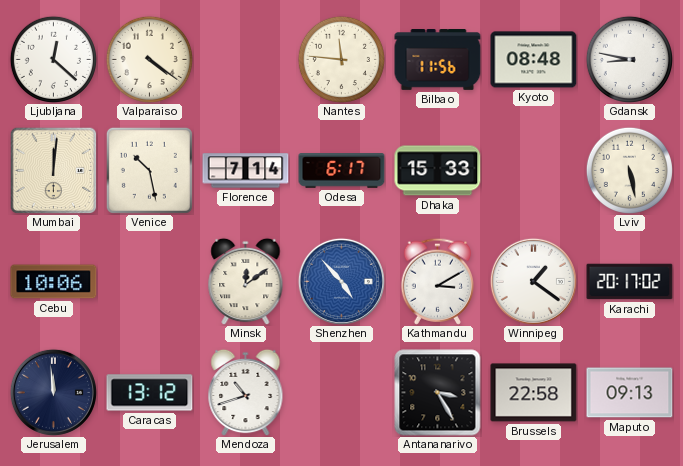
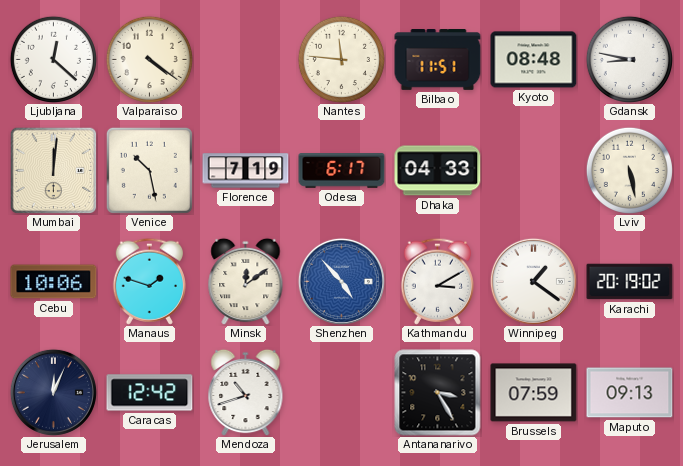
Bilbao: 11:56 -> 11:51
Florence: 7:14 -> 7:19
Dhaka: 15:33 -> 04:33
Manaus: none -> 1:48
Karachi: 20:17 -> 20:19
Jerusalem: 11:59 -> 12:04
Caracas: 13:12 -> 12:42
Brussels: 22:58 -> 07:59
